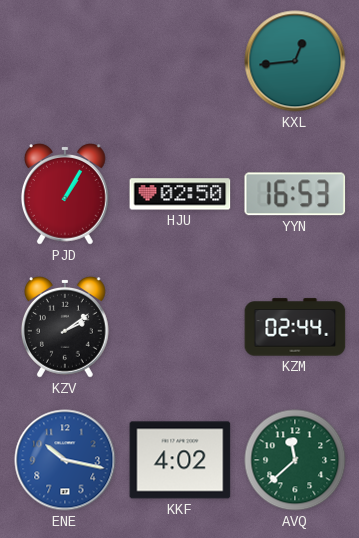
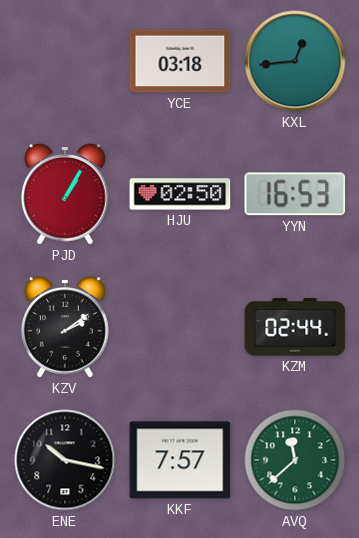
YCE: none -> 03:18
ENE dial: blue -> black
KKF: 4:02 -> 7:57
